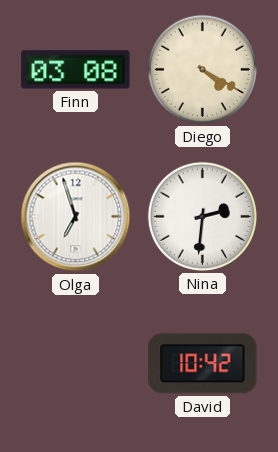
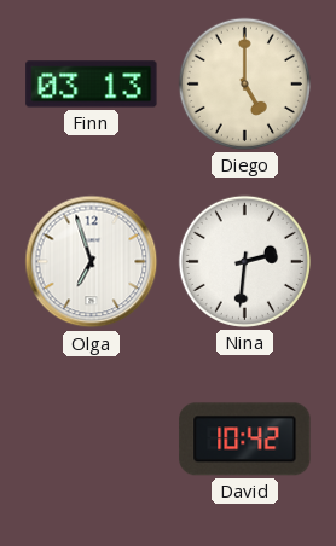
Finn: 03:08 -> 03:13
Diego: 4:20 -> 5:00
